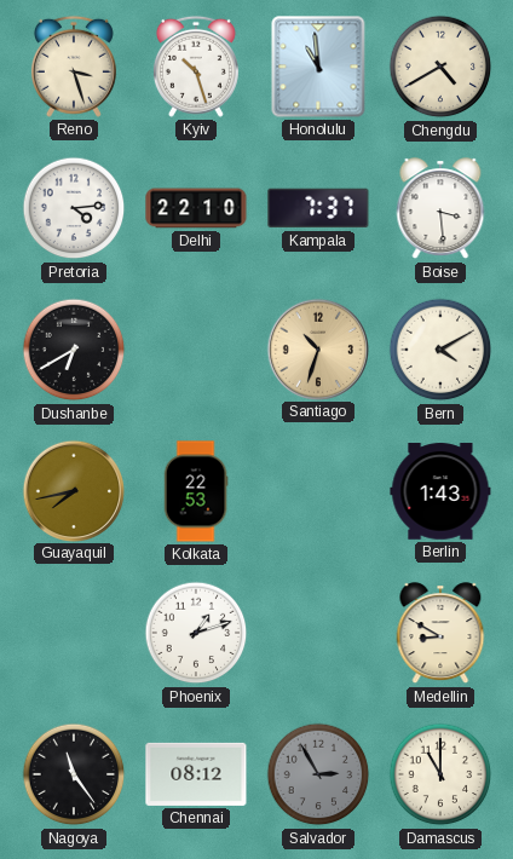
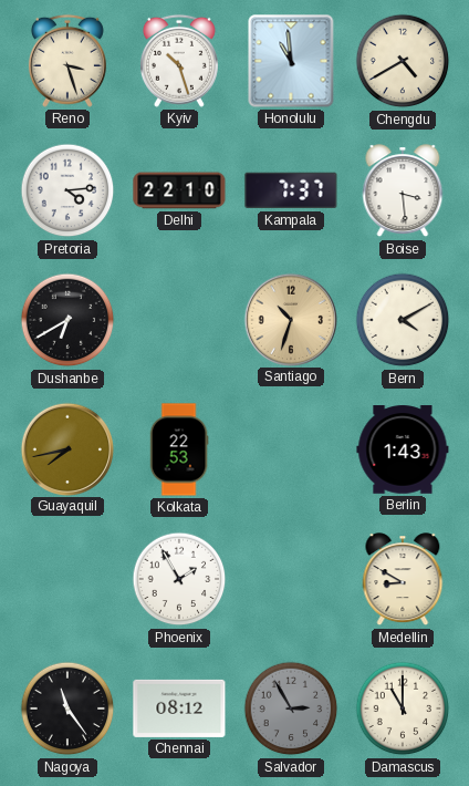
Phoenix: 1:12 -> 1:55
